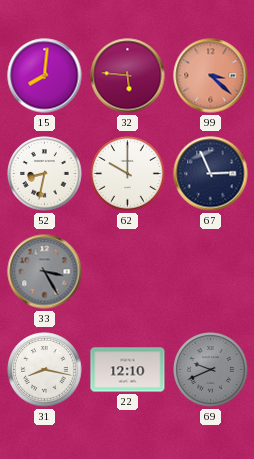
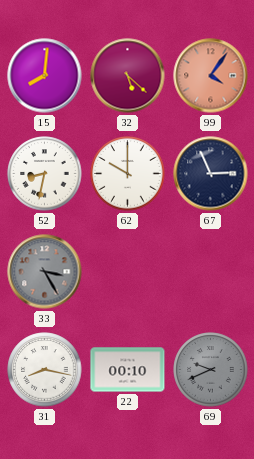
32: 5:46 -> 5:22
99: 3:22 -> 4:06
22: 12:10 -> 00:10
